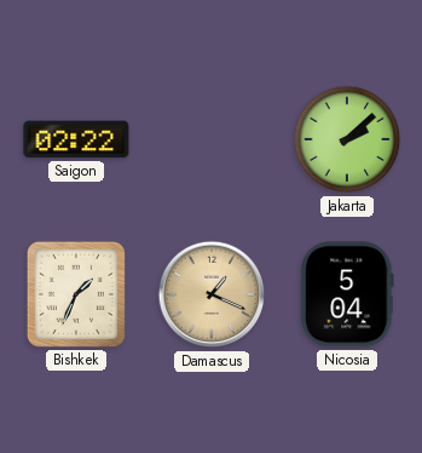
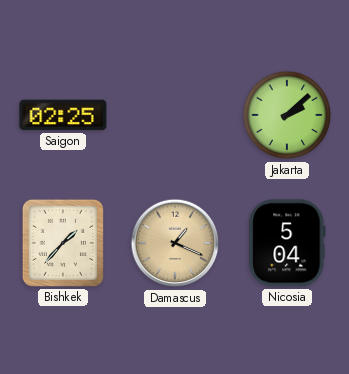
Saigon: 02:22 -> 02:25
Bishkek: 1:34 -> 1:37
